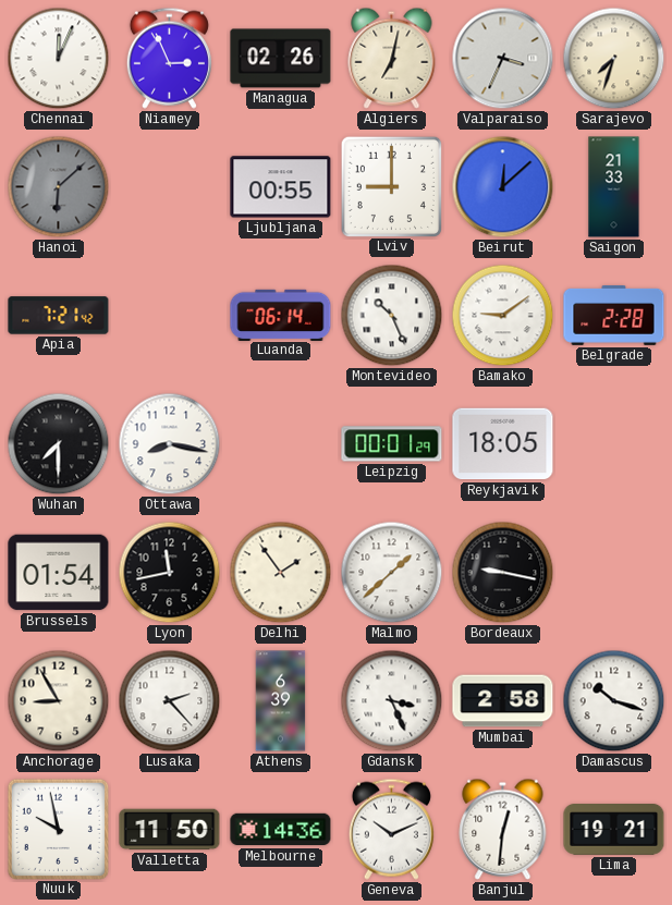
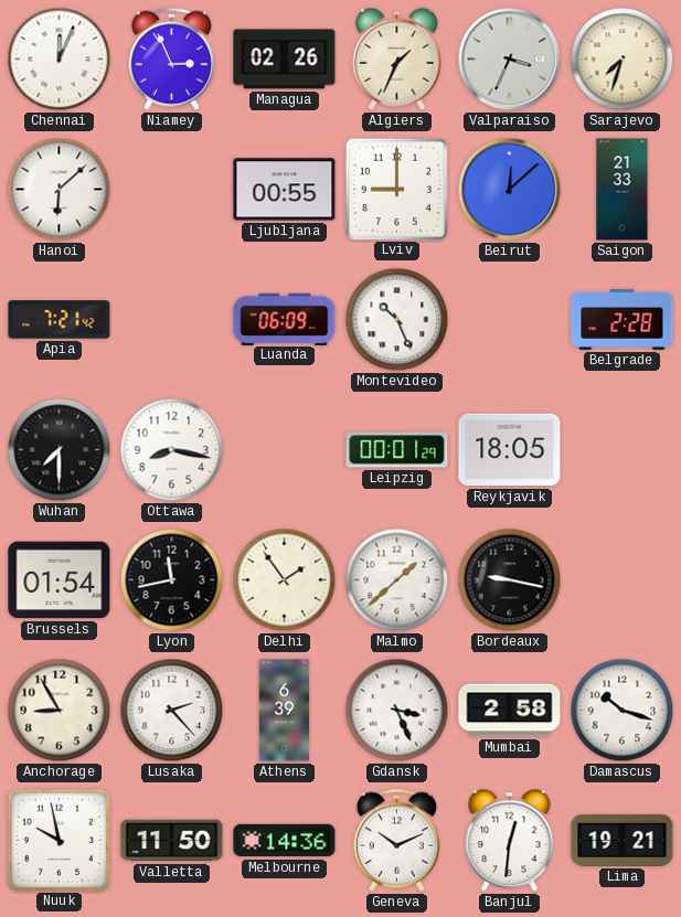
Algiers: 7:02 -> 1:34
Hanoi dial: grey -> white
Luanda: 06:14 -> 06:09
Bamako: 9:09 -> none
